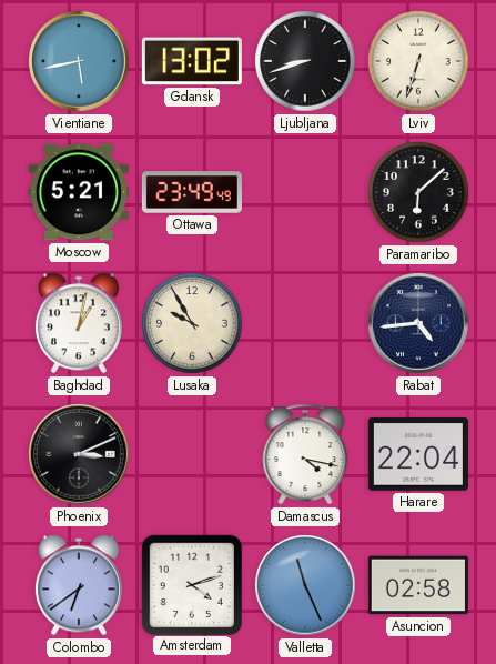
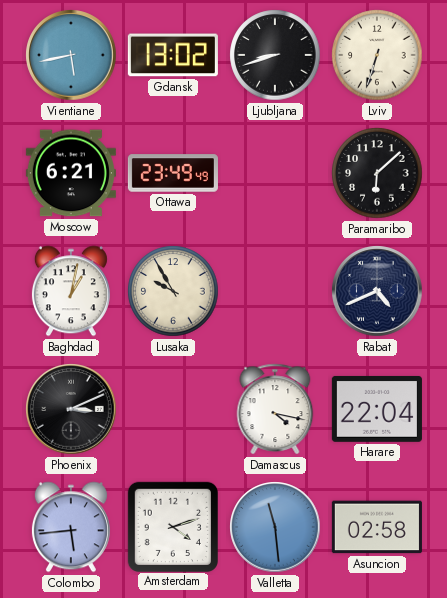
Moscow: 5:21 -> 6:21
Rabat: 4:44 -> 4:41
Colombo: 6:39 -> 5:44
Valletta: 11:26 -> 11:29
